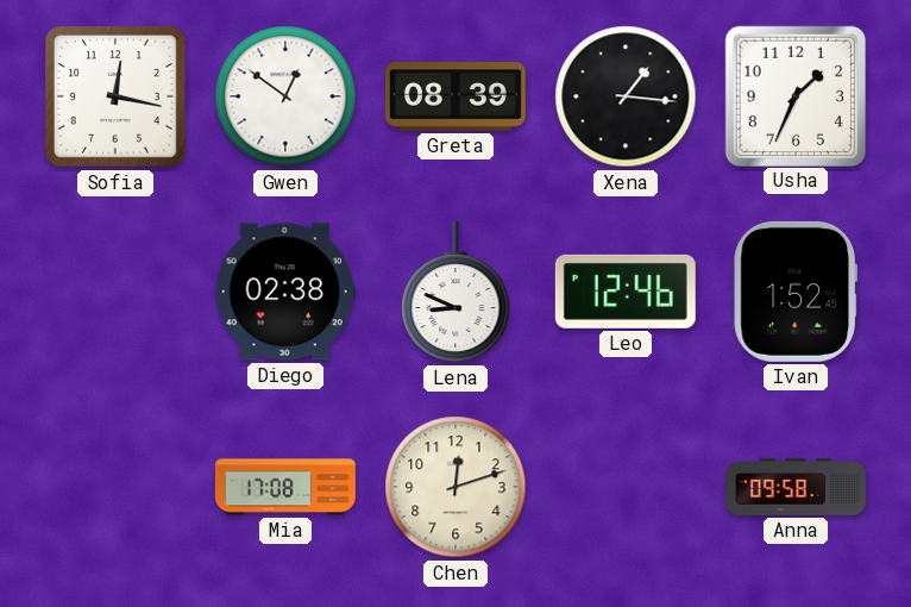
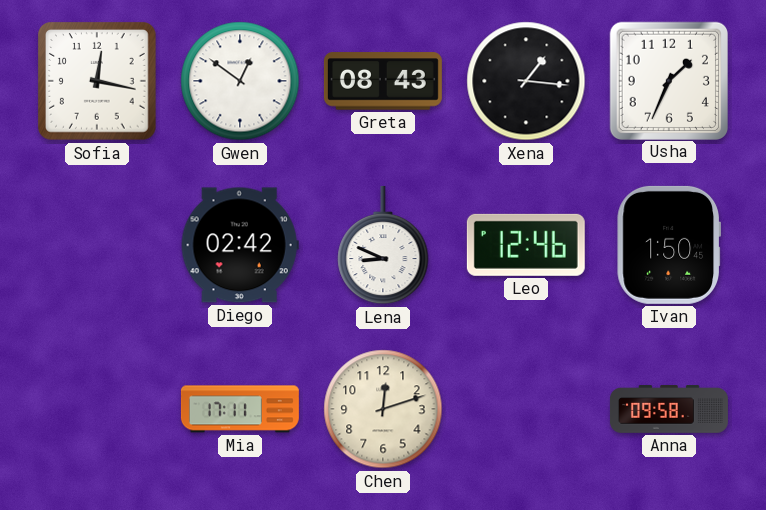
Greta: 08:39 -> 08:43
Diego: 02:38 -> 02:42
Ivan: 1:52 -> 1:50
Mia: 17:08 -> 17:11
